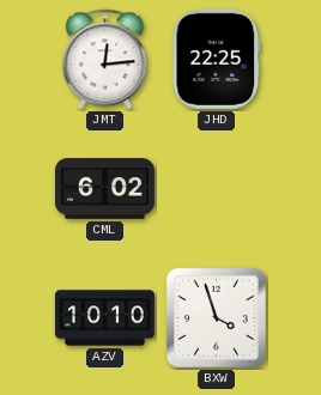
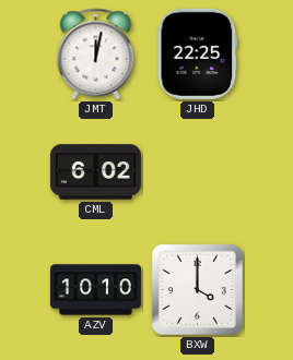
JMT: 12:14 -> 12:02
BXW: 3:57 -> 4:00
